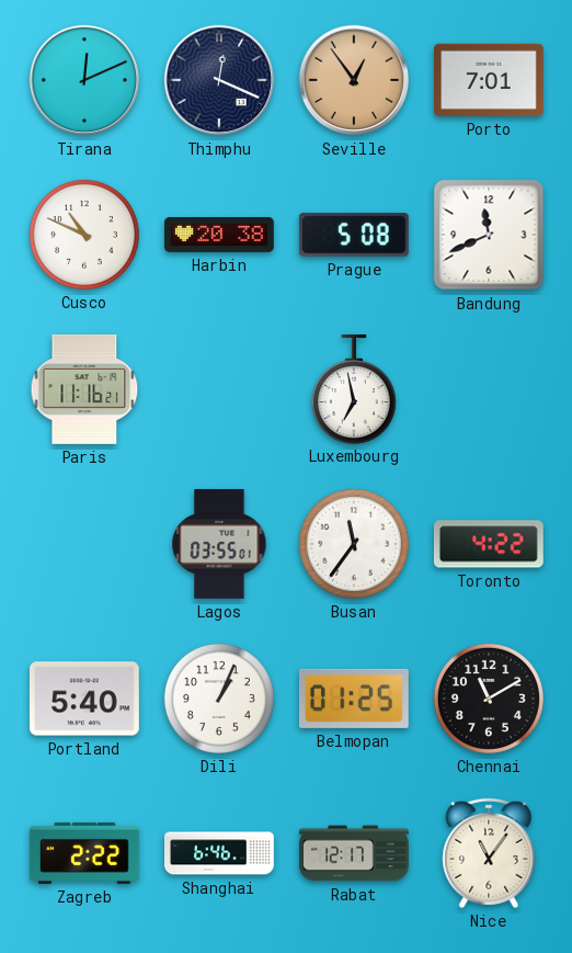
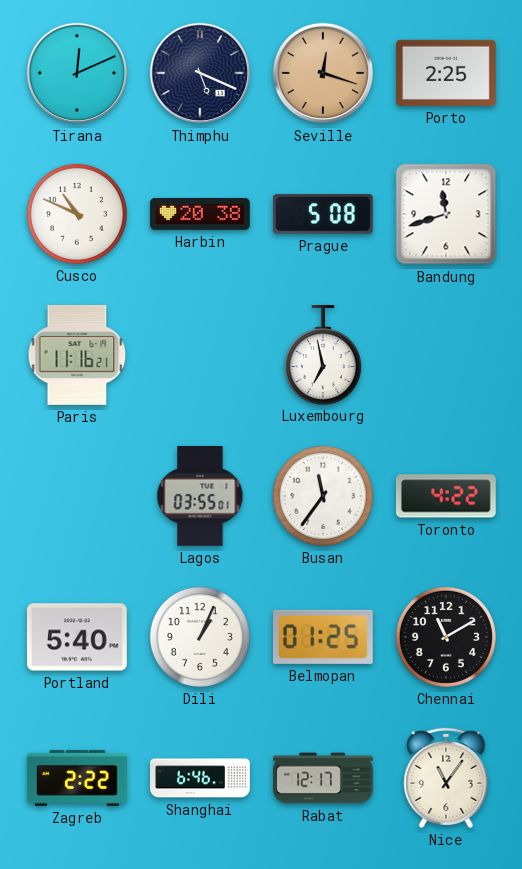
Thimphu: 12:19 -> 5:19
Seville: 12:54 -> 12:18
Porto: 7:01 -> 2:25
Bandung: 11:41 -> 11:42
